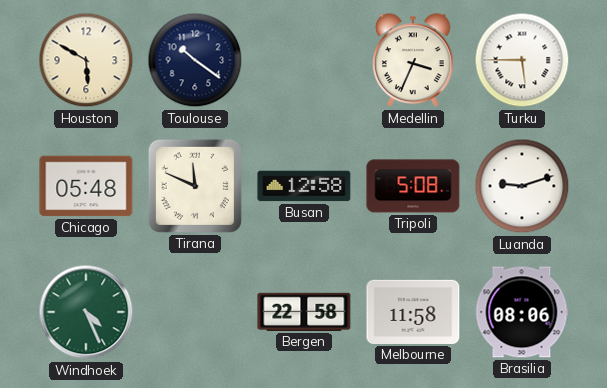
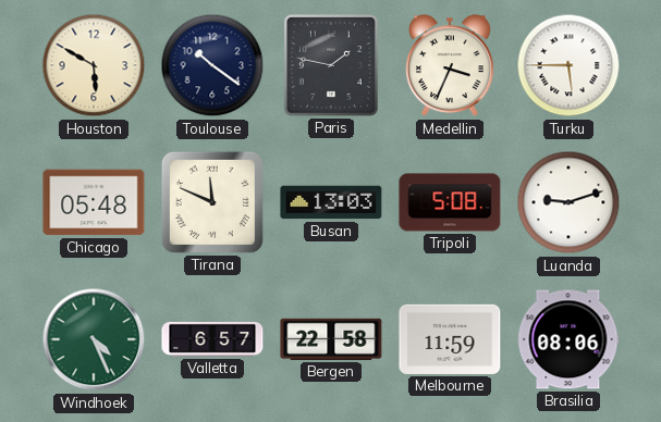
Paris: none -> 1:47
Busan: 12:58 -> 13:03
Valletta: none -> 6:57
Melbourne: 11:58 -> 11:59
